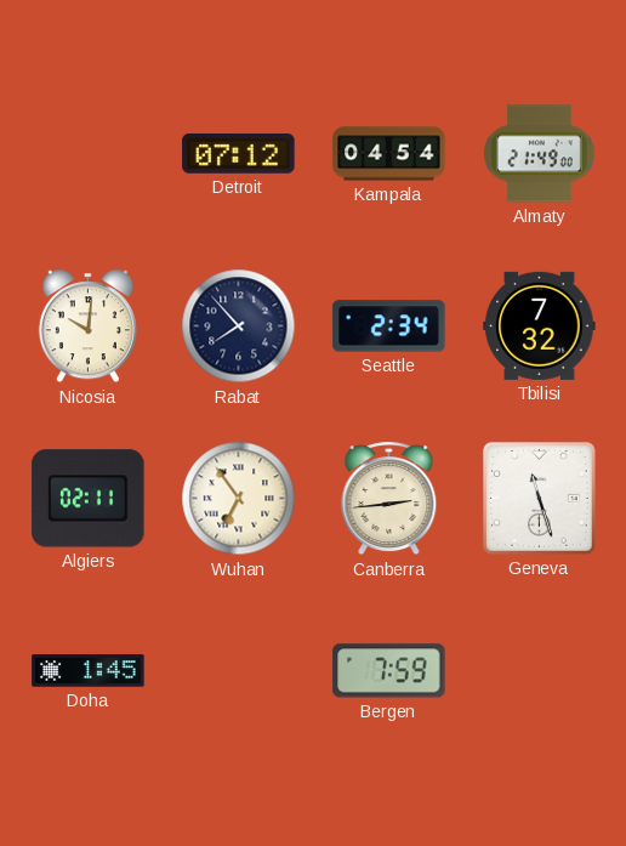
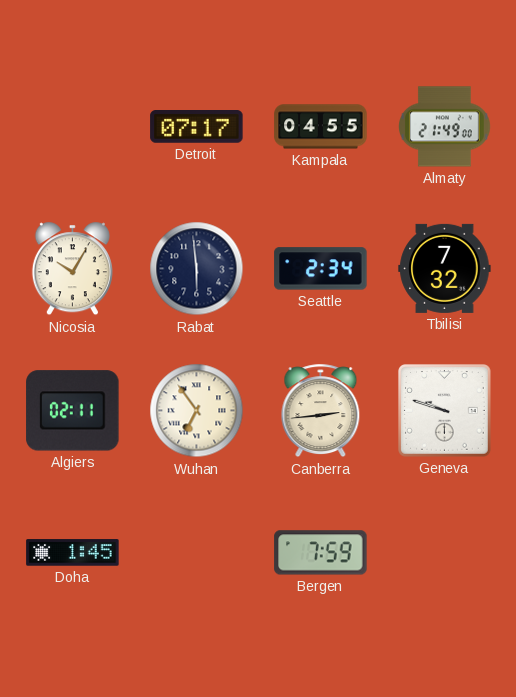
Detroit: 07:12 -> 07:17
Kampala: 04:54 -> 04:55
Nicosia: 10:01 -> 10:05
Rabat: 7:53 -> 5:59
Geneva: 11:27 -> 9:48
